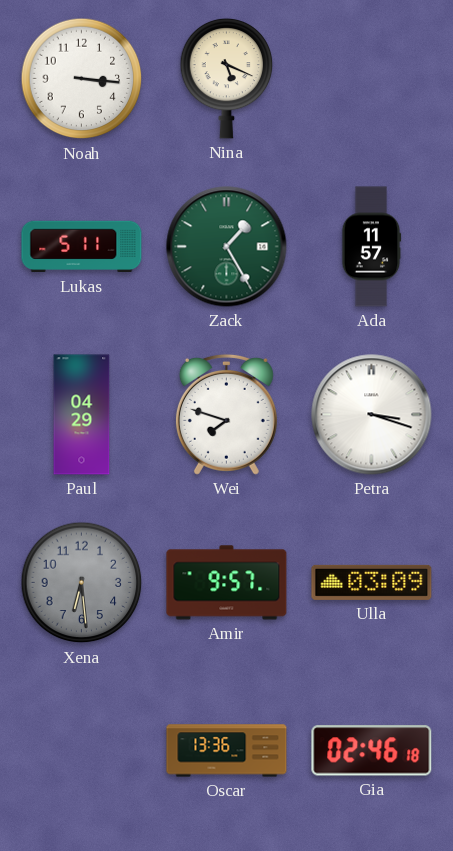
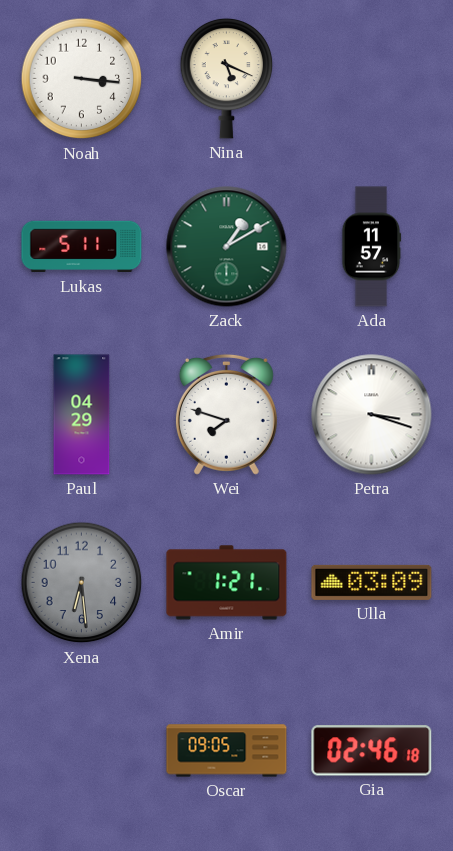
Zack: 1:25 -> 1:10
Amir: 9:57 -> 1:21
Oscar: 13:36 -> 09:05
